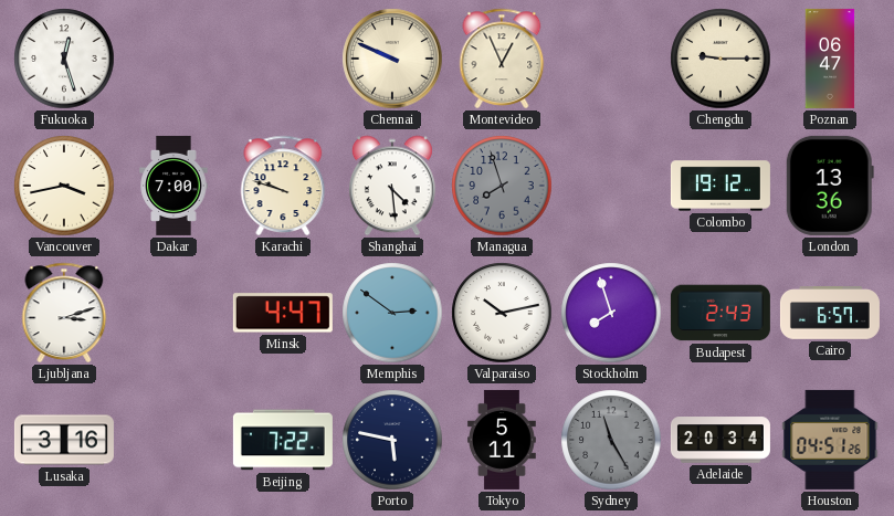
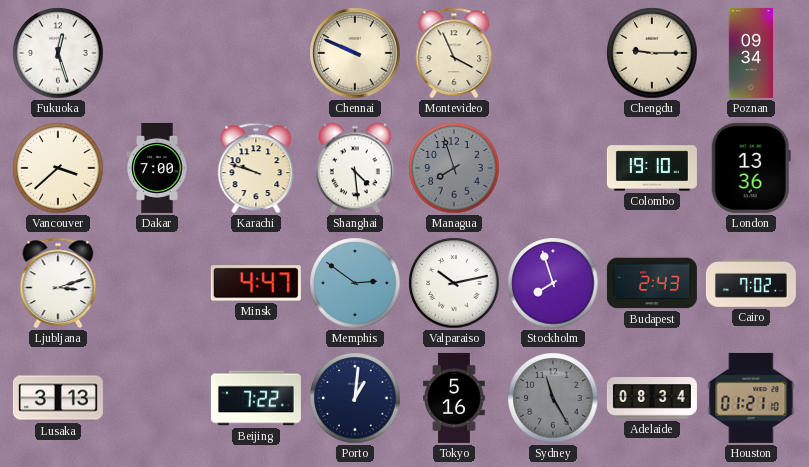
Montevideo: 12:56 -> 3:56
Poznan: 06:47 -> 09:34
Vancouver: 3:43 -> 3:38
Colombo: 19:12 -> 19:10
Cairo: 6:57 -> 7:02
Lusaka: 3:16 -> 3:13
Porto: 5:47 -> 1:01
Tokyo: 5:11 -> 5:16
Adelaide: 20:34 -> 08:34
Houston: 04:51 -> 01:21
